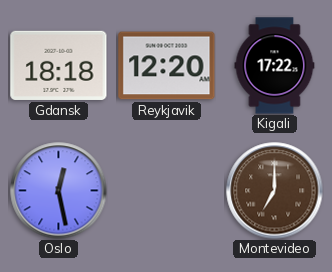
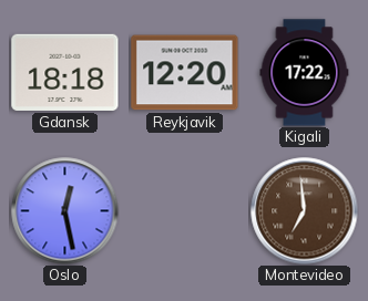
Montevideo: 7:00 -> 6:59
